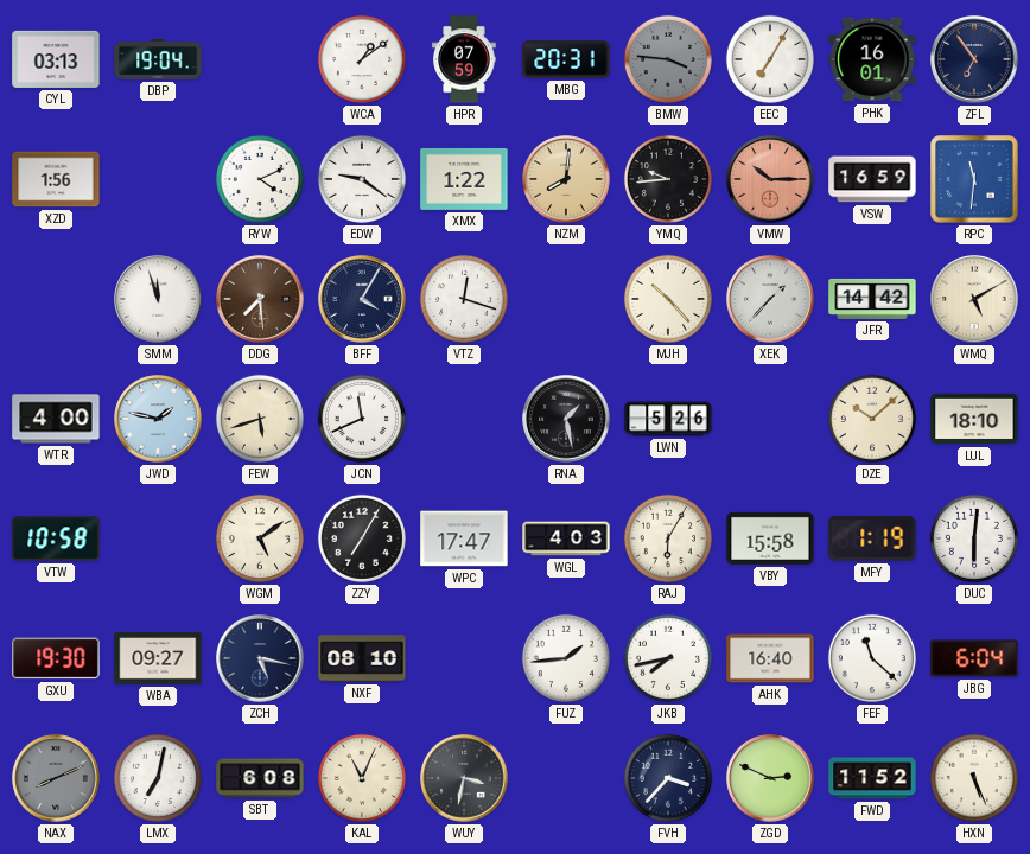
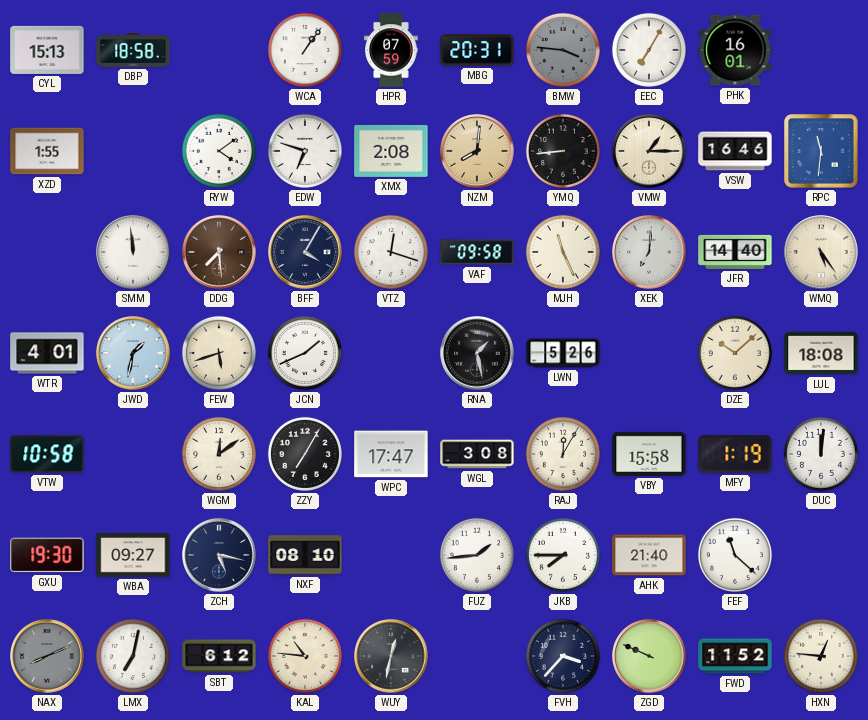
CYL: 03:13 -> 15:13
DBP: 19:04 -> 18:58
WCA: 1:09 -> 1:06
ZFL: 6:54 -> none
XZD: 1:56 -> 1:55
RYW: 4:11 -> 4:09
EDW: 9:21 -> 6:48
XMX: 1:22 -> 2:08
YMQ: 9:44 -> 8:44
VMW: 10:15 -> 1:15
VMW dial: salmon -> cream
VSW: 16:59 -> 16:46
SMM: 11:57 -> 11:59
VAF: none -> 09:58
MJH: 10:23 -> 11:26
XEK: 1:37 -> 7:01
JFR: 14:42 -> 14:40
WMQ: 5:10 -> 5:24
WTR: 4:00 -> 4:01
JWD: 1:47 -> 1:32
JCN: 11:41 -> 1:41
LUL: 18:10 -> 18:08
WGM: 5:09 -> 12:09
WGL: 4:03 -> 3:08
RAJ: 6:05 -> 12:05
DUC: 6:01 -> 12:01
JKB: 7:43 -> 7:45
AHK: 16:40 -> 21:40
JBG: 6:04 -> none
SBT: 6:08 -> 6:12
KAL: 11:04 -> 10:46
WUY: 3:32 -> 12:32
ZGD: 2:49 -> 9:49
HXN: 5:26 -> 12:46
